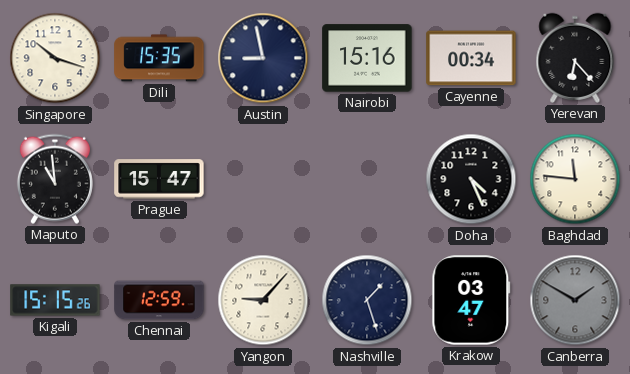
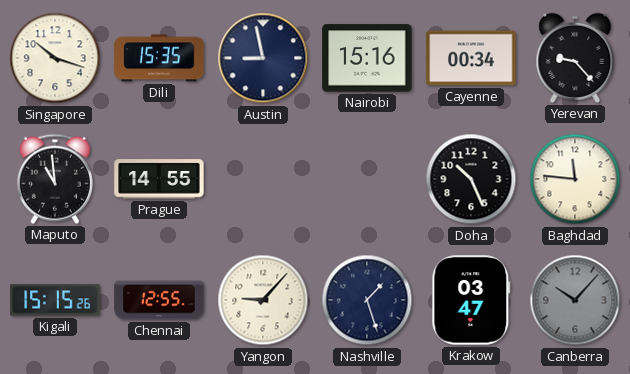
Yerevan: 6:23 -> 9:23
Prague: 15:47 -> 14:55
Doha: 4:26 -> 10:26
Chennai: 12:59 -> 12:55
Canberra: 1:50 -> 10:07
